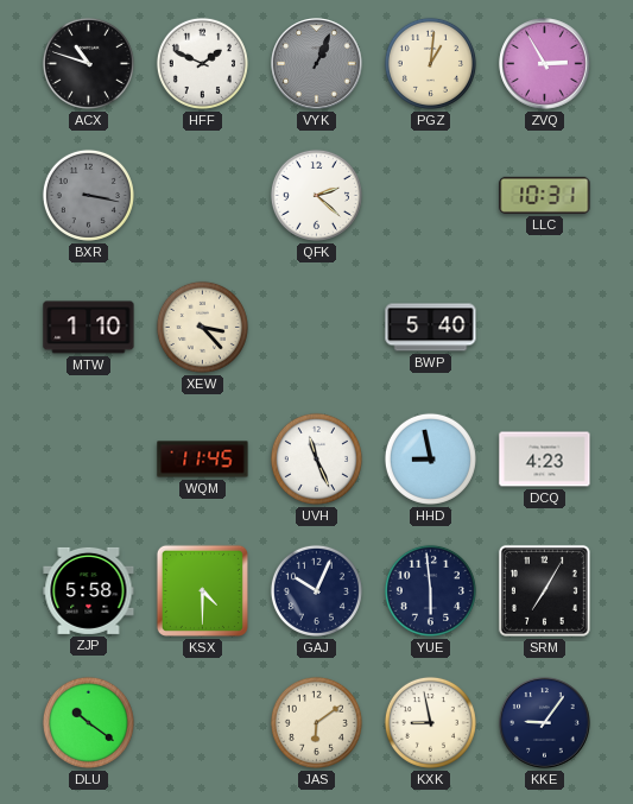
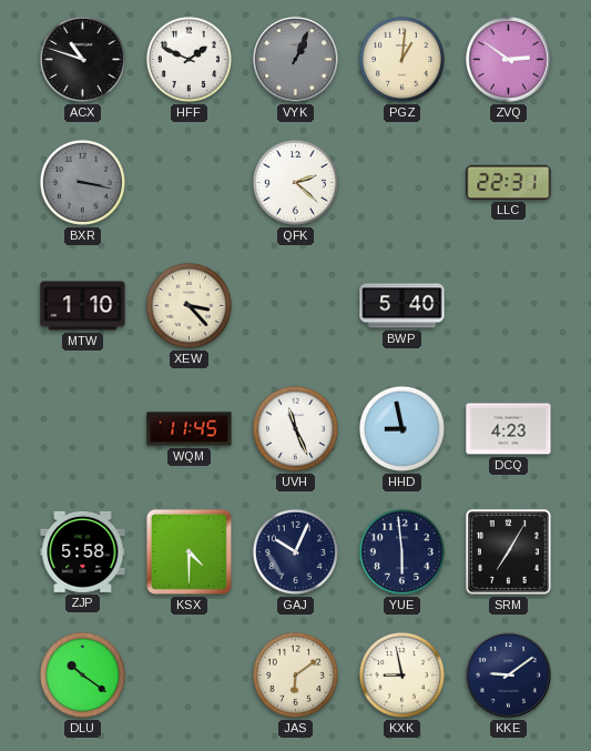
ZVQ: 2:55 -> 2:51
LLC: 10:31 -> 22:31
KKE: 9:06 -> 9:09
